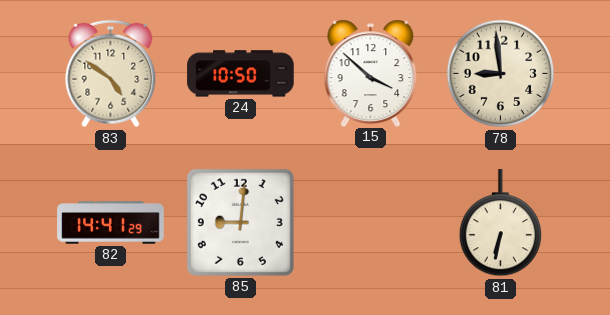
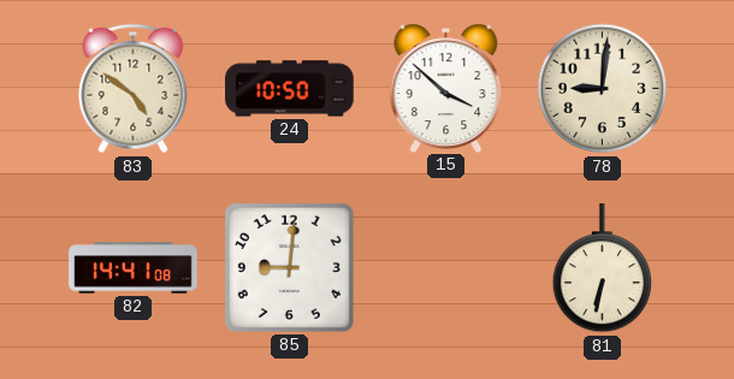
78: 8:59 -> 9:01
82: 14:41:29 -> 14:41:08
